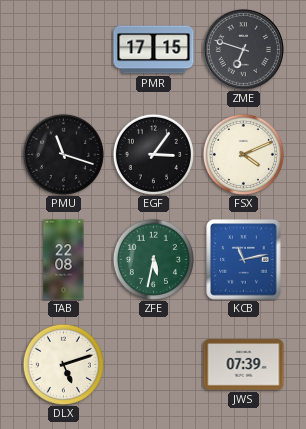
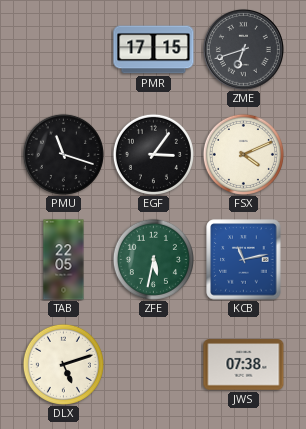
ZME: 6:48 -> 6:42
TAB: 22:08 -> 22:05
JWS: 07:39 -> 07:38
